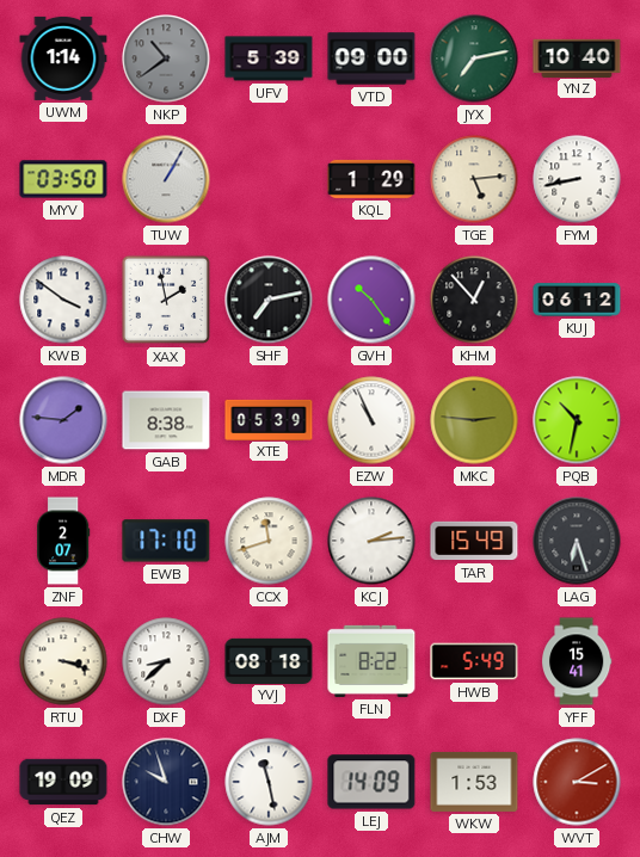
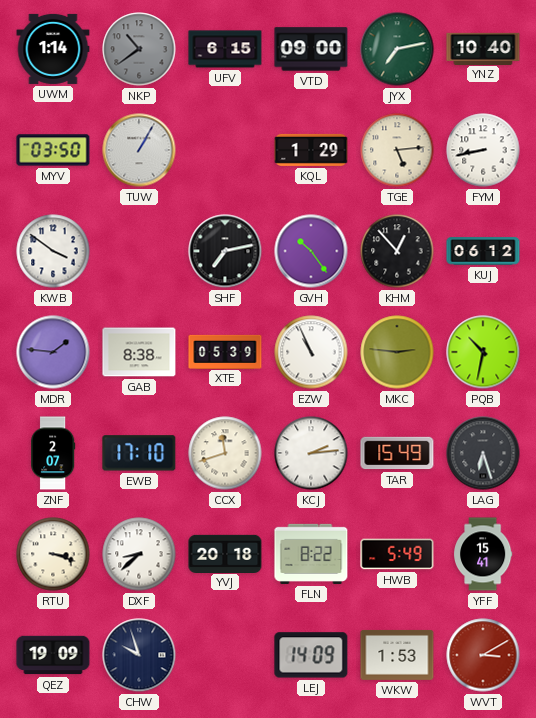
UFV: 5:39 -> 6:15
XAX: 1:58 -> none
YVJ: 08:18 -> 20:18
AJM: 11:28 -> none
